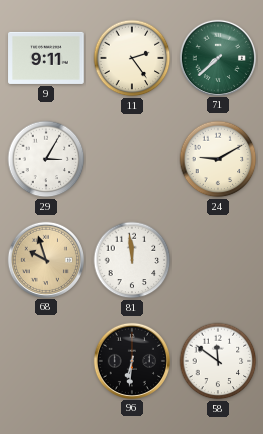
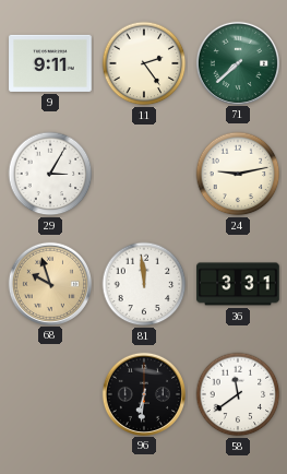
24: 9:10 -> 9:13
36: none -> 3:31
58: 11:51 -> 11:39
